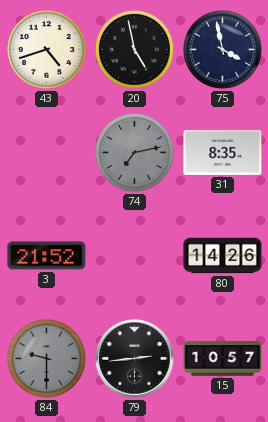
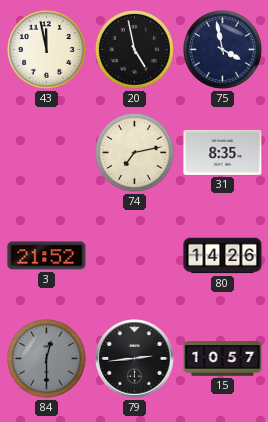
43: 4:42 -> 11:58
74 dial: grey -> cream
84: 9:30 -> 12:30
